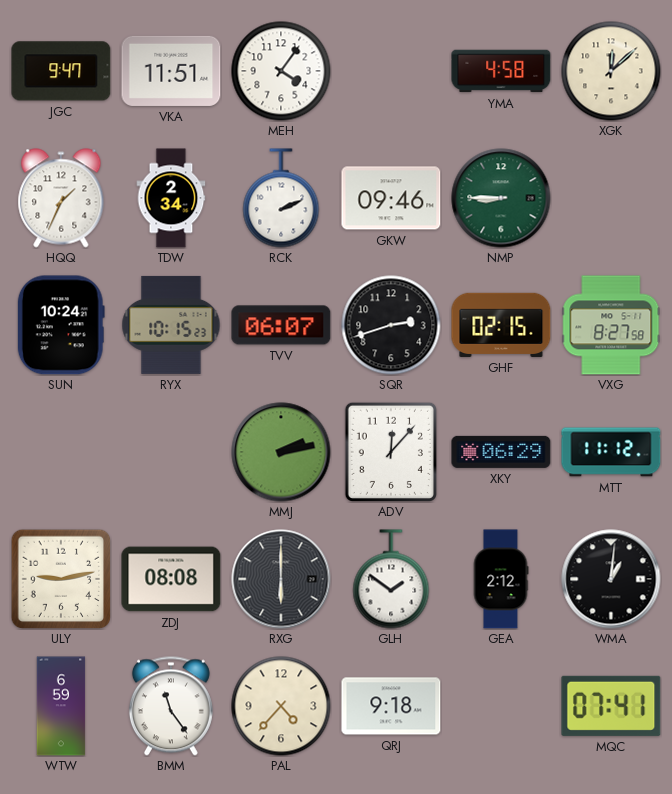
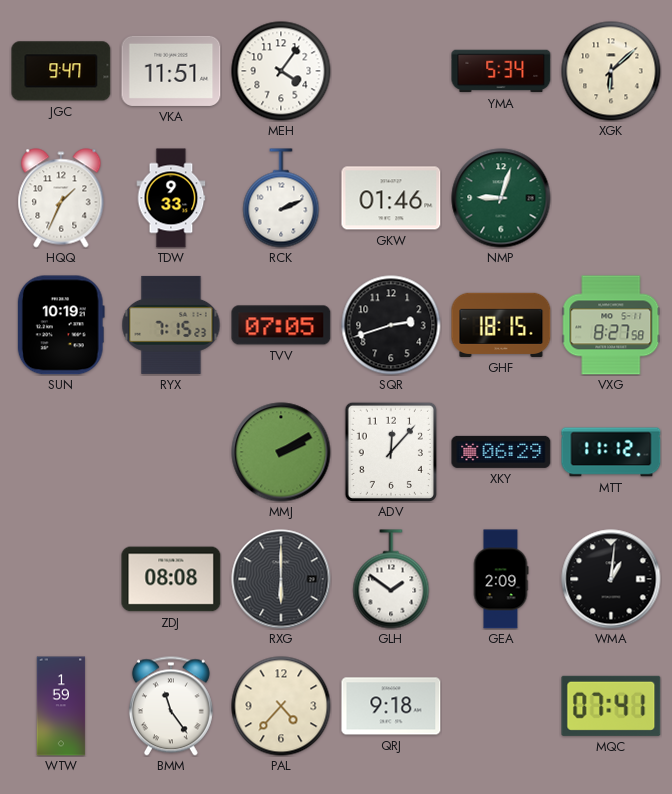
YMA: 4:58 -> 5:34
XGK: 12:08 -> 6:08
TDW: 2:34 -> 9:33
GKW: 09:46 -> 01:46
NMP: 8:45 -> 9:03
SUN: 10:24 -> 10:19
RYX: 10:15 -> 7:15
TVV: 06:07 -> 07:05
GHF: 02:15 -> 18:15
MMJ: 2:13 -> 2:10
ULY: 9:13 -> none
GEA: 2:12 -> 2:09
WTW: 6:59 -> 1:59
